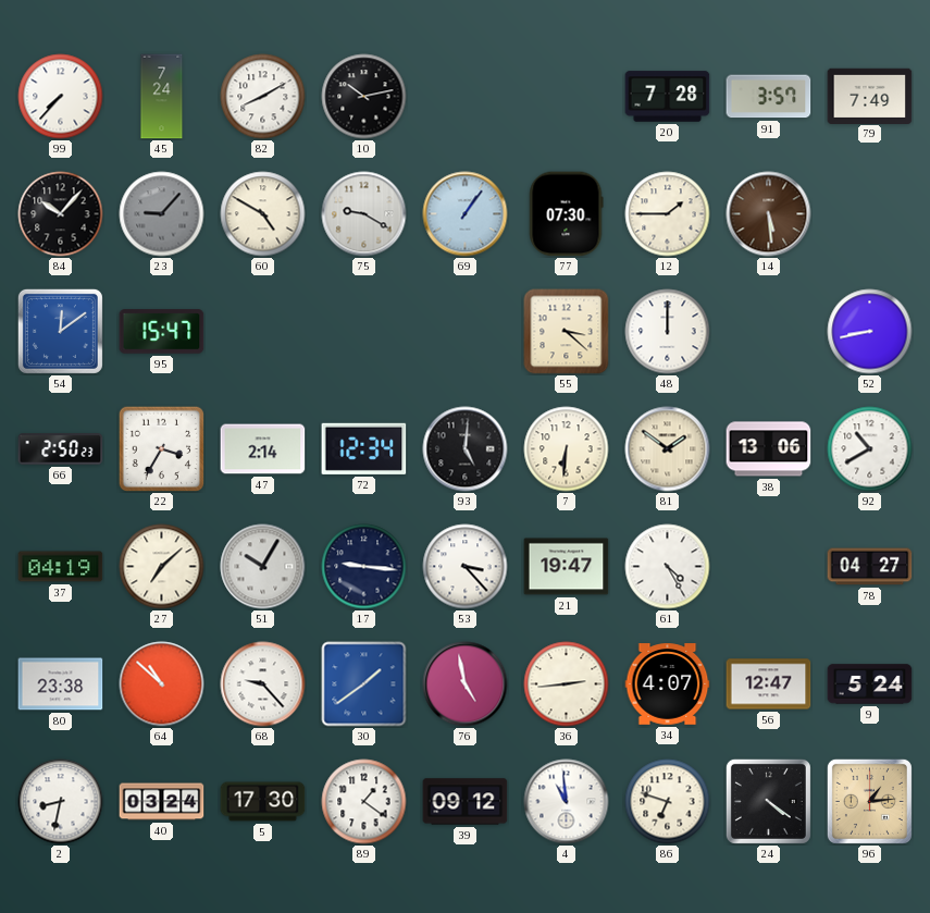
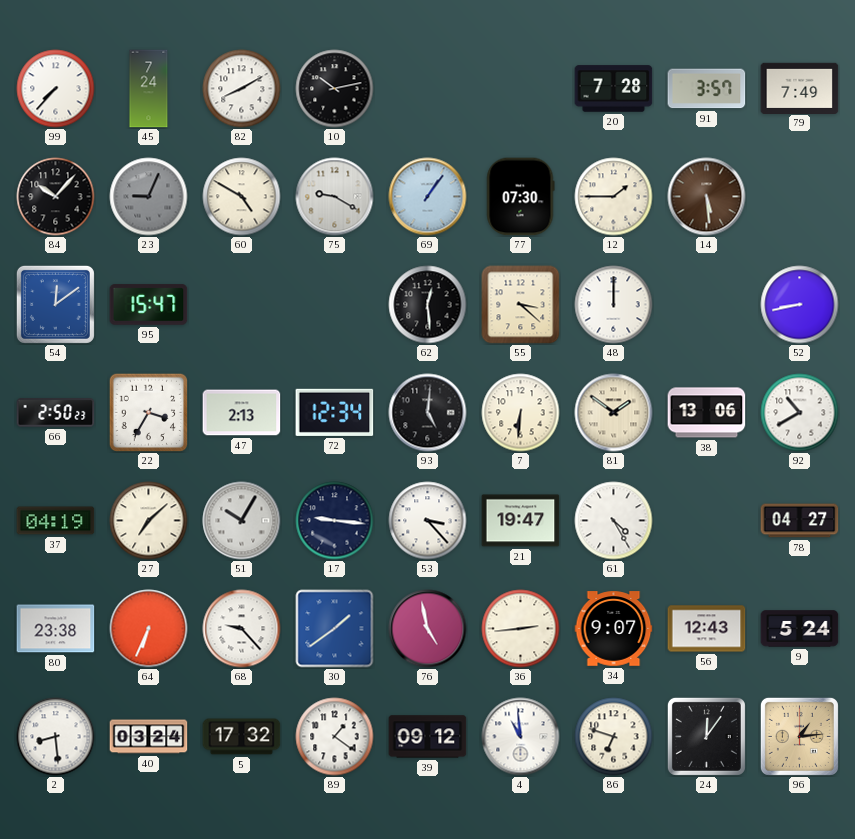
23: 9:07 -> 9:04
62: none -> 12:29
47: 2:14 -> 2:13
64: 10:52 -> 6:34
34: 4:07 -> 9:07
56: 12:47 -> 12:43
2: 8:32 -> 8:29
5: 17:30 -> 17:32
24: 4:21 -> 12:06
